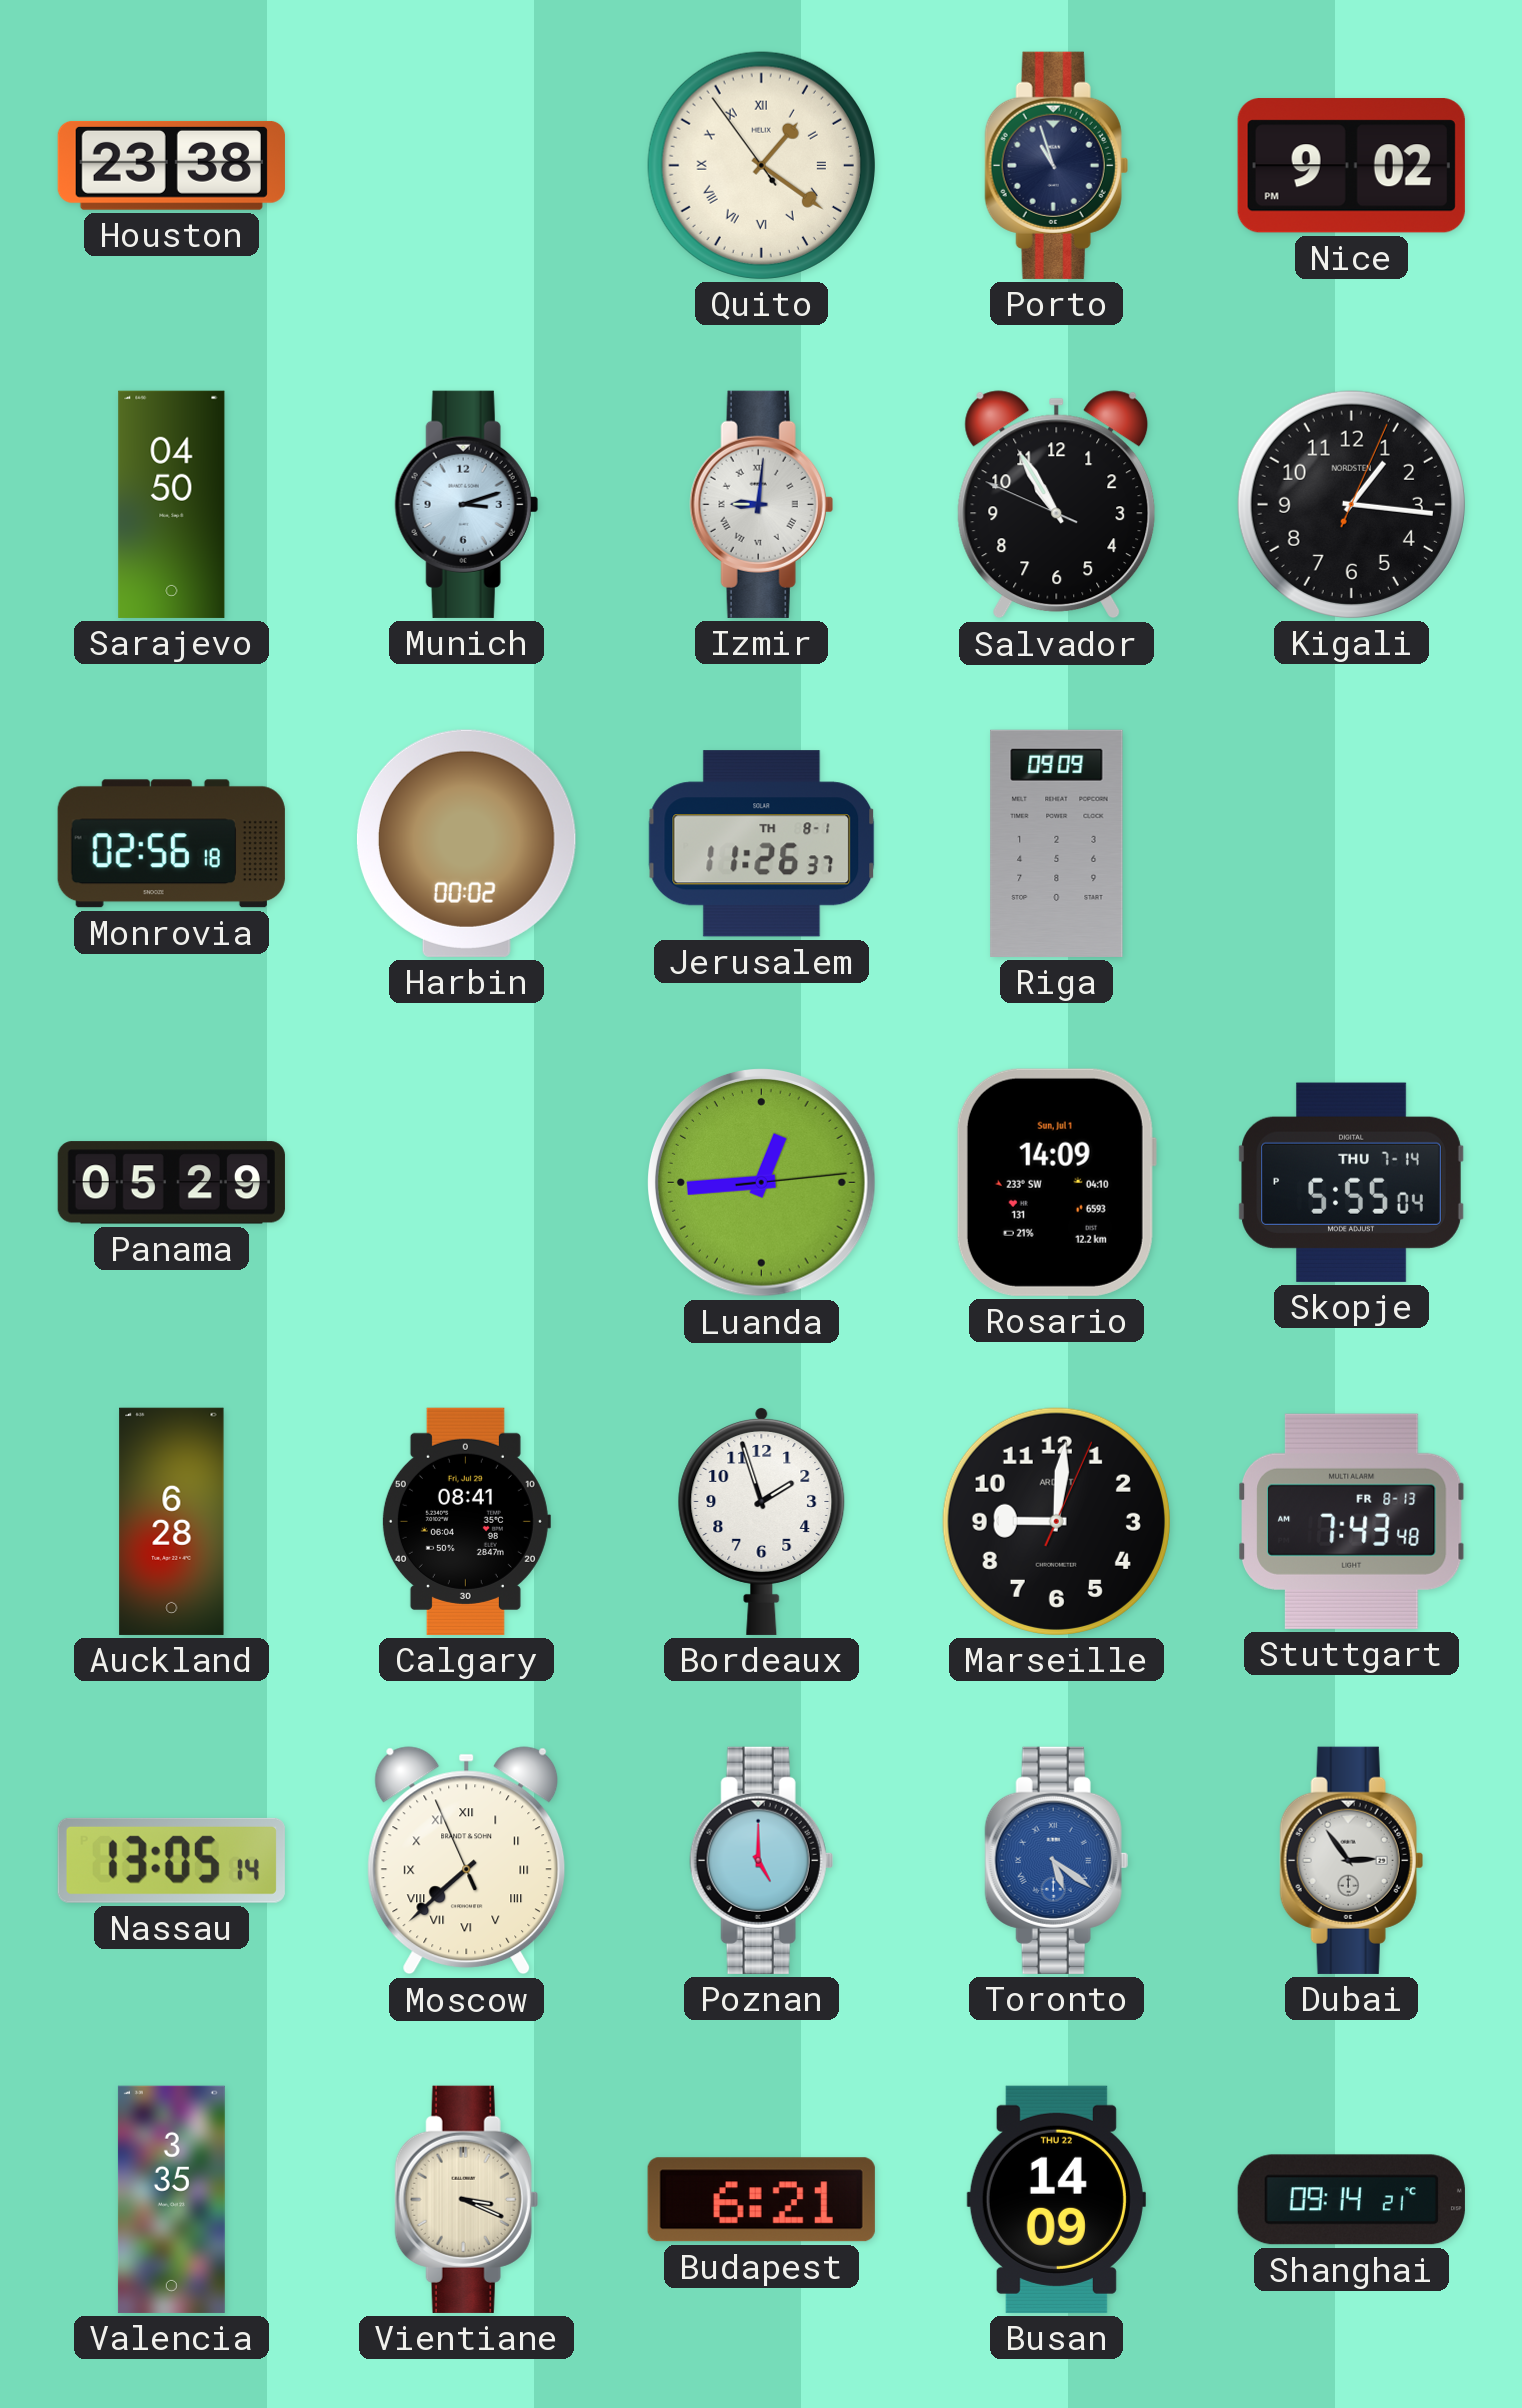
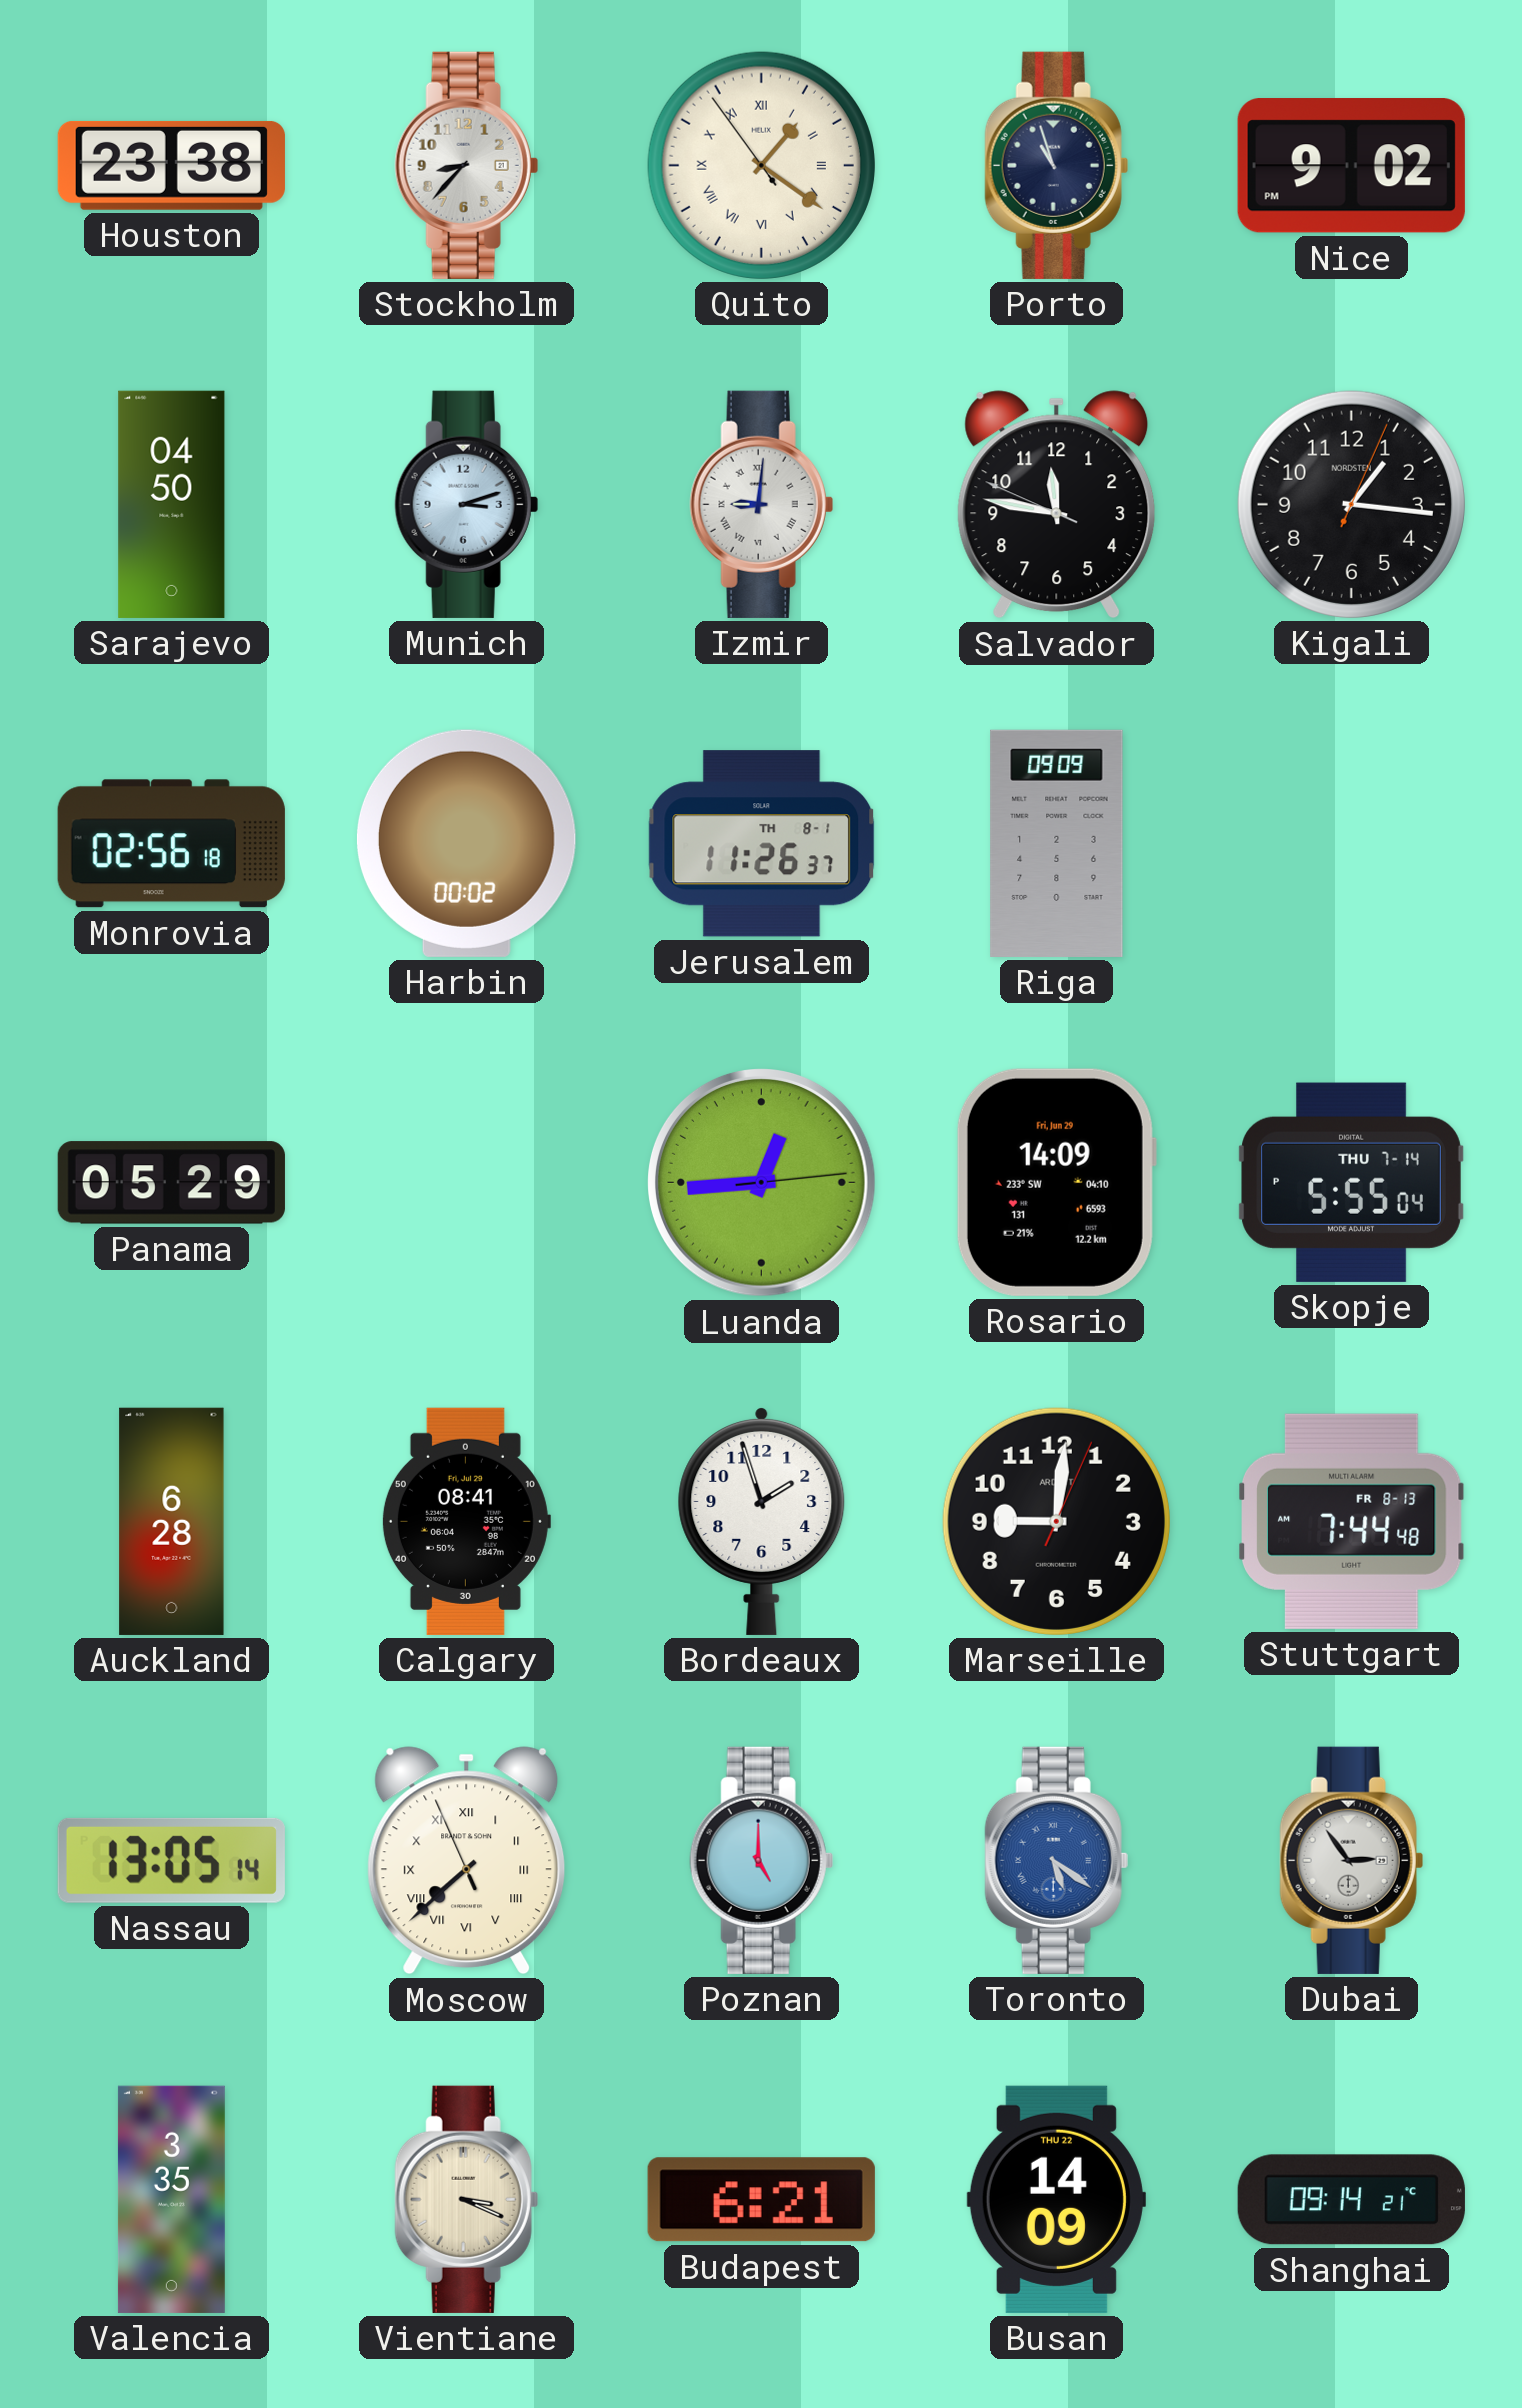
Stockholm: none -> 8:37
Salvador: 10:54 -> 11:46
Rosario date: Sun, Jul 1 -> Fri, Jun 29
Stuttgart: 7:43 -> 7:44
